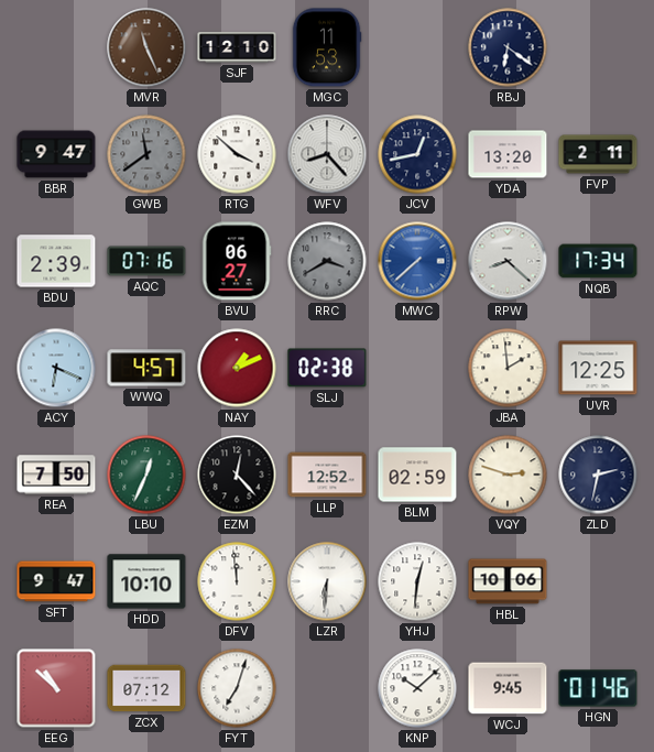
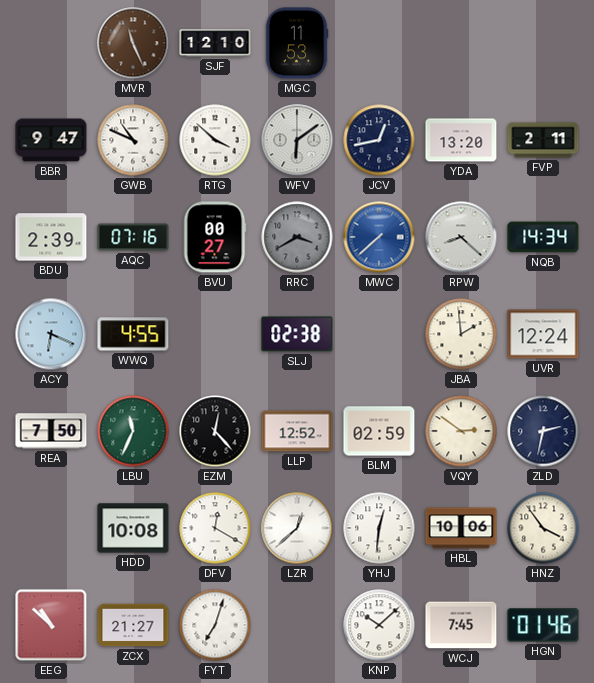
RBJ: 6:21 -> none
GWB: 11:39 -> 10:49
GWB dial: grey -> white
WFV: 8:23 -> 6:09
BVU: 06:27 -> 00:27
NQB: 17:34 -> 14:34
WWQ: 4:57 -> 4:55
NAY: 1:11 -> none
UVR: 12:25 -> 12:24
LBU: 12:34 -> 11:34
VQY: 2:48 -> 2:51
SFT: 9:47 -> none
HDD: 10:10 -> 10:08
DFV: 11:59 -> 12:20
LZR: 6:31 -> 12:38
HNZ: none -> 3:54
ZCX: 07:12 -> 21:27
WCJ: 9:45 -> 7:45
